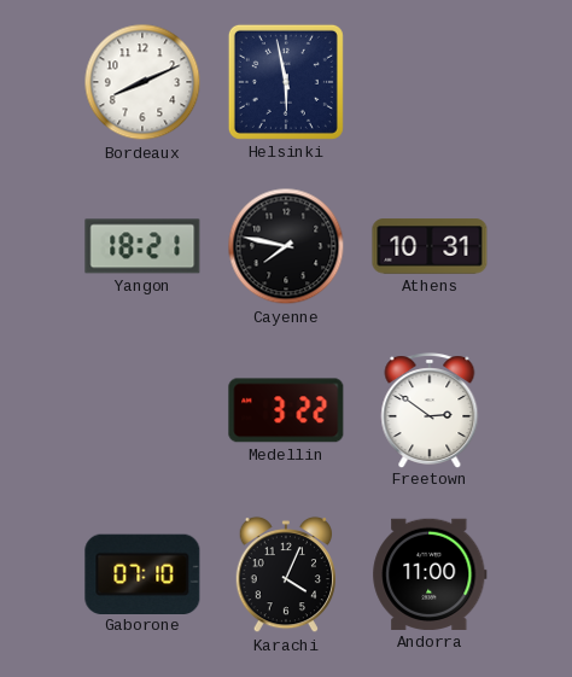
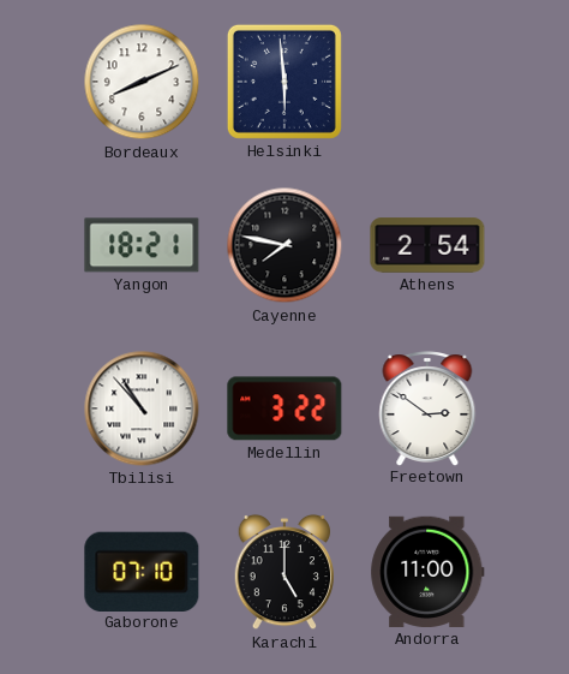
Helsinki: 5:58 -> 5:59
Athens: 10:31 -> 2:54
Tbilisi: none -> 10:53
Karachi: 4:04 -> 5:00
